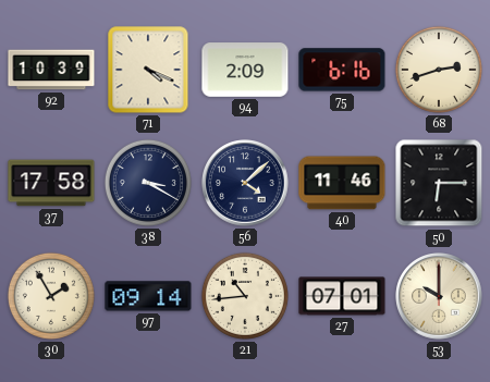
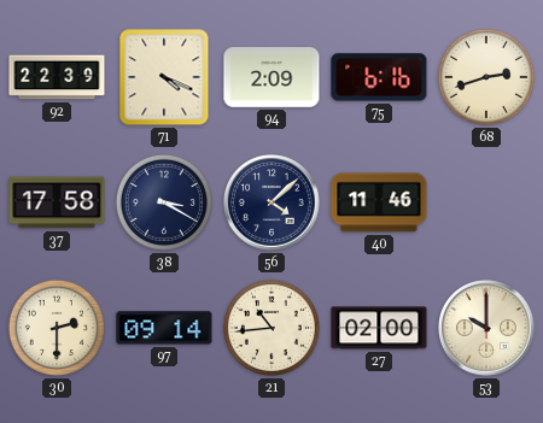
92: 10:39 -> 22:39
50: 6:15 -> none
30: 1:55 -> 2:30
27: 07:01 -> 02:00
